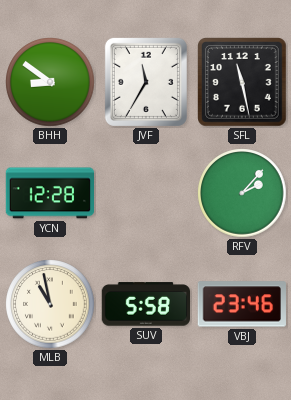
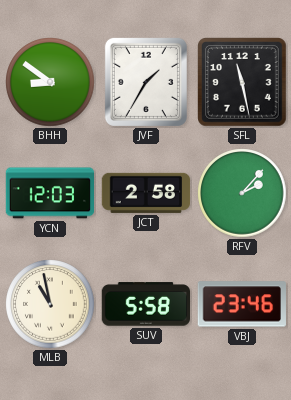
JVF: 11:35 -> 1:35
YCN: 12:28 -> 12:03
JCT: none -> 2:58
